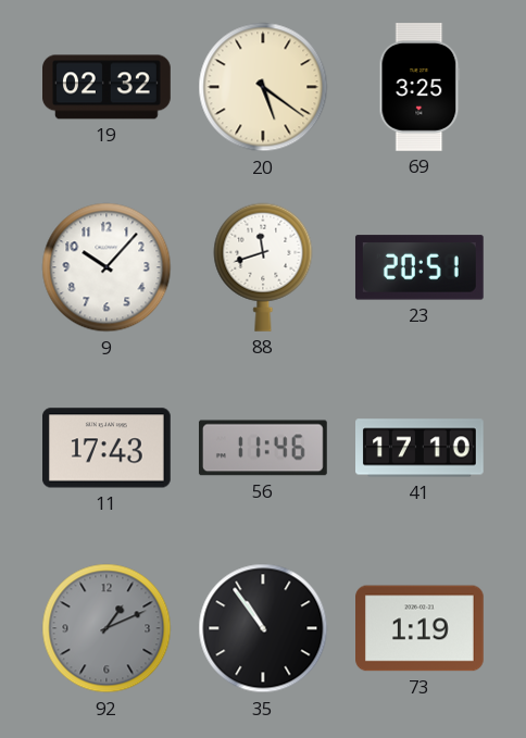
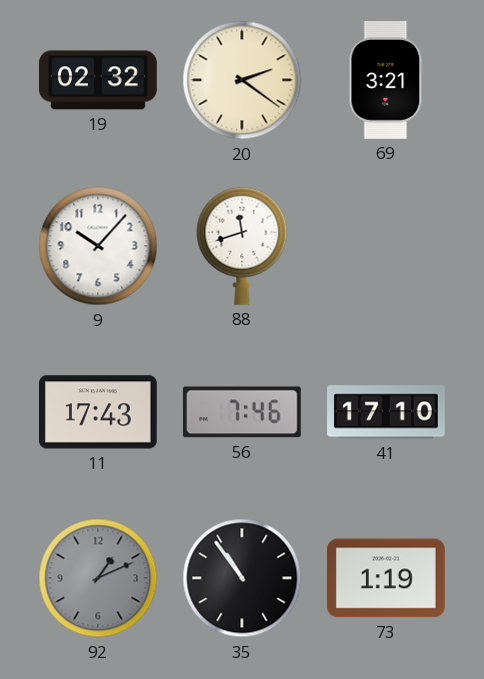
20: 5:21 -> 2:21
69: 3:25 -> 3:21
23: 20:51 -> none
56: 11:46 -> 7:46
